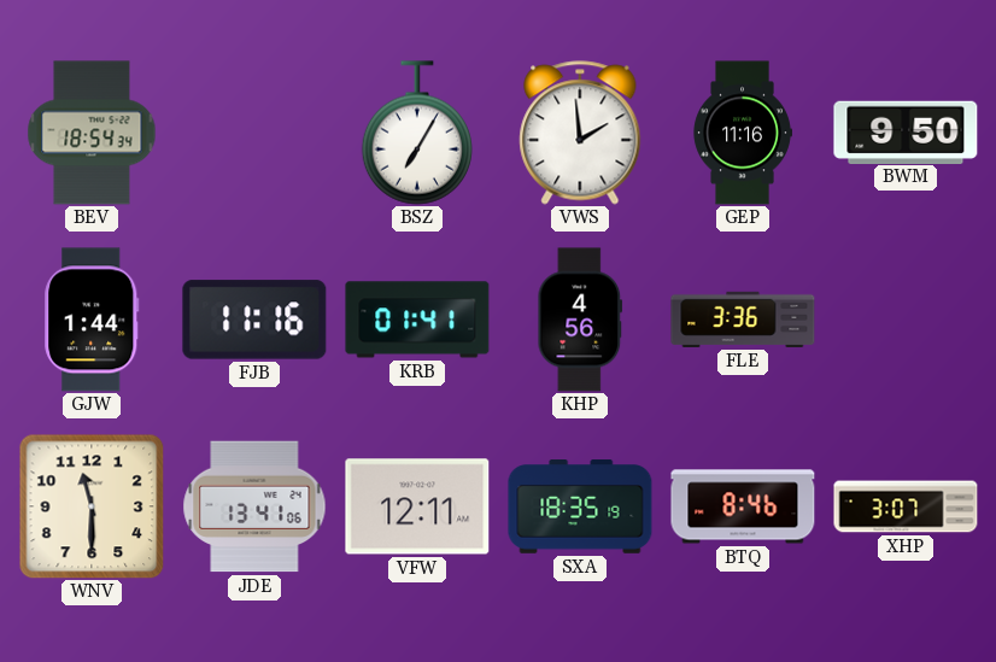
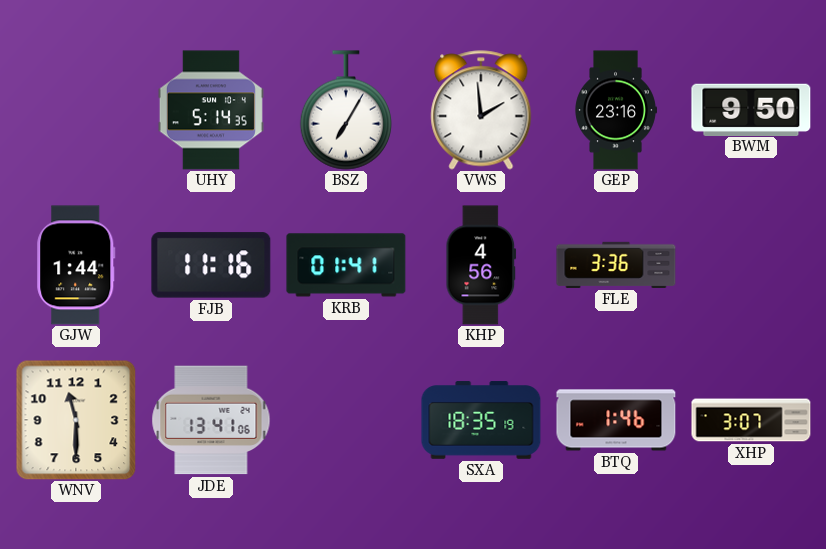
BEV: 18:54 -> none
UHY: none -> 5:14
GEP: 11:16 -> 23:16
VFW: 12:11 -> none
BTQ: 8:46 -> 1:46
